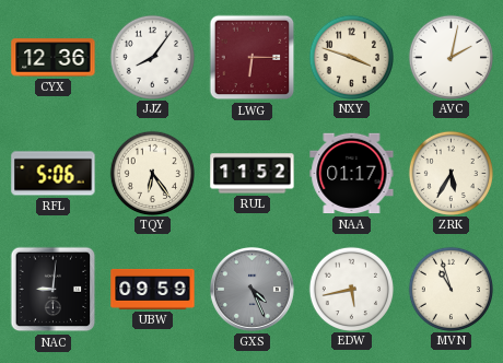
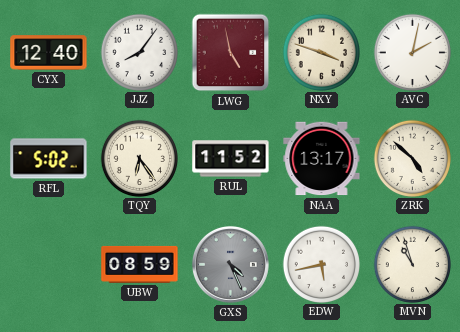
CYX: 12:36 -> 12:40
LWG: 6:15 -> 4:58
RFL: 5:06 -> 5:02
NAA: 01:17 -> 13:17
ZRK: 5:35 -> 4:52
NAC: 9:01 -> none
UBW: 09:59 -> 08:59
